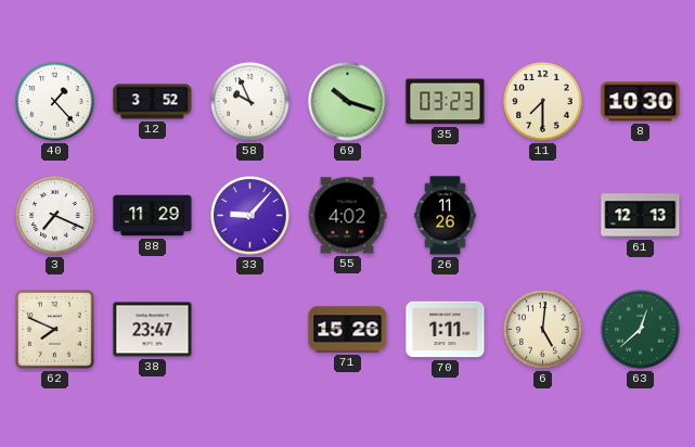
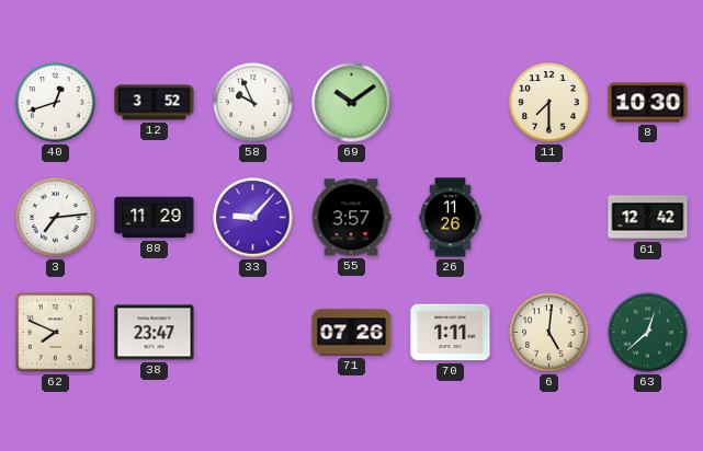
40: 1:23 -> 12:42
69: 10:18 -> 10:09
35: 03:23 -> none
3: 7:19 -> 7:14
55: 4:02 -> 3:57
61: 12:13 -> 12:42
71: 15:26 -> 07:26
